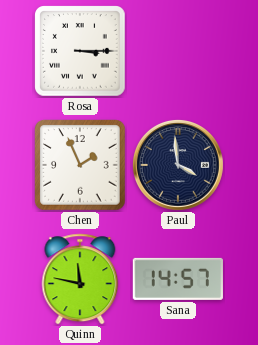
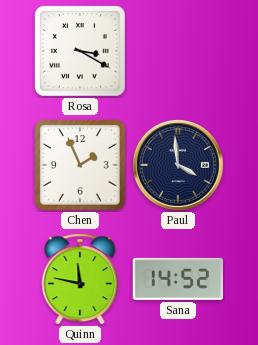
Rosa: 3:15 -> 3:20
Sana: 14:57 -> 14:52
